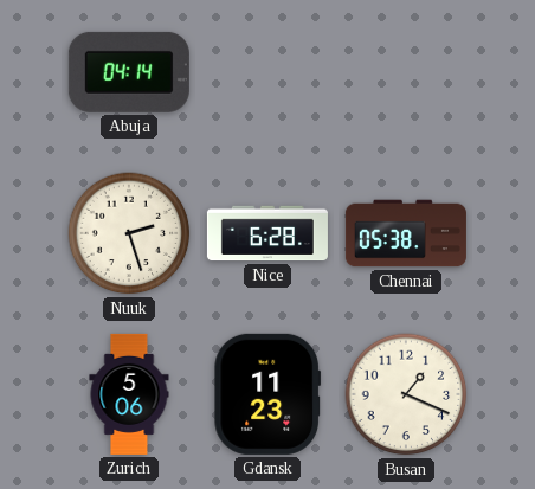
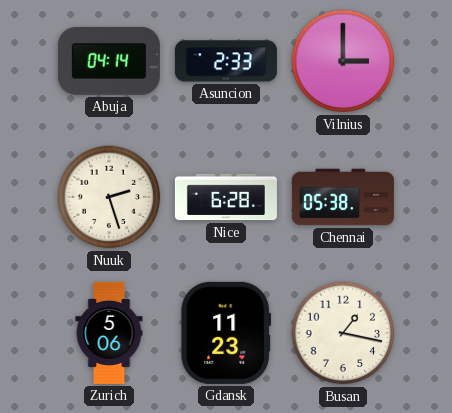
Asuncion: none -> 2:33
Vilnius: none -> 3:00
Busan: 1:19 -> 1:17
